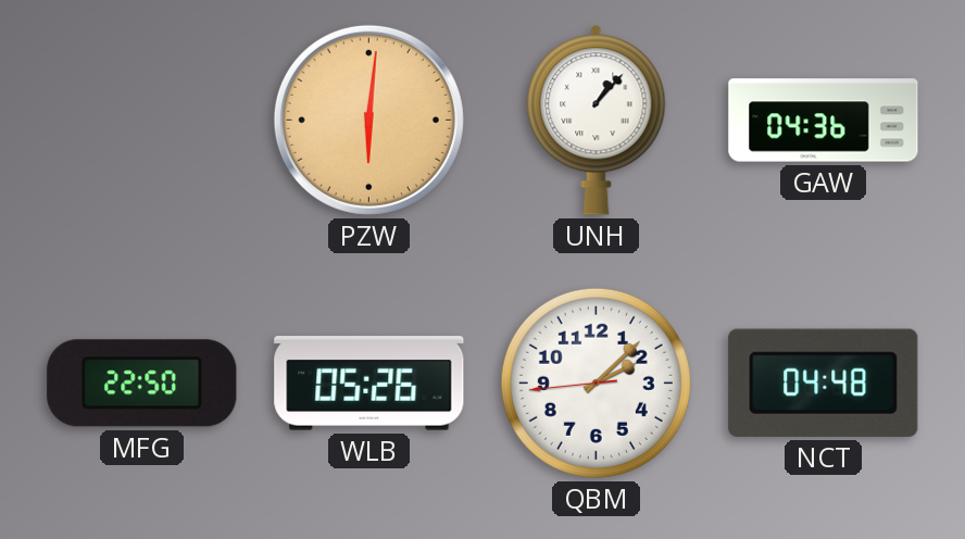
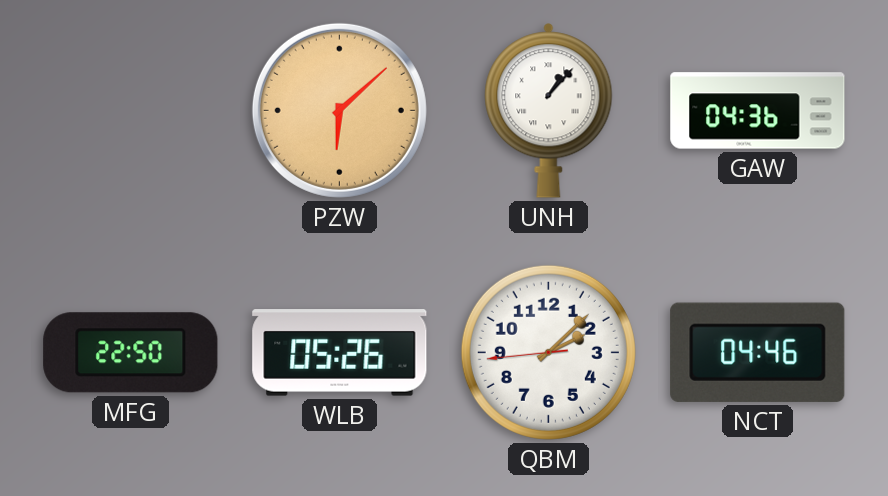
PZW: 6:01 -> 6:08
NCT: 04:48 -> 04:46
